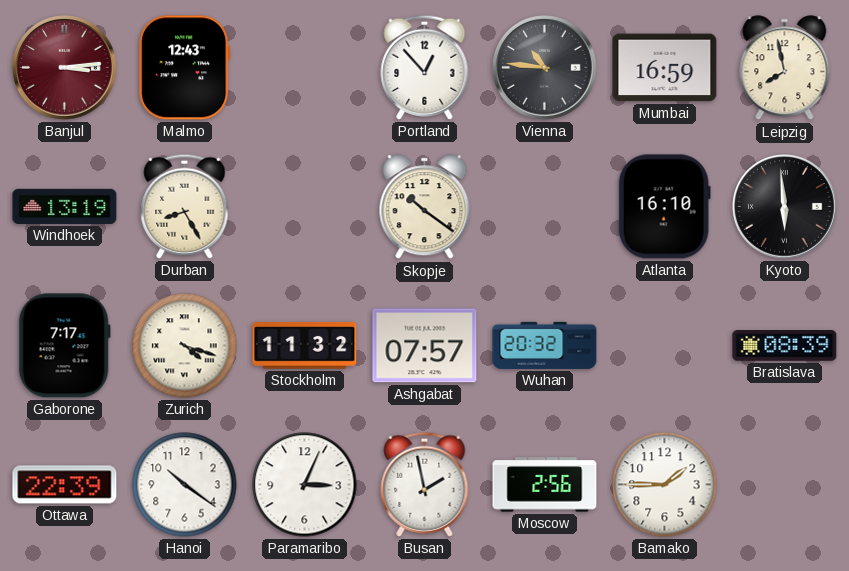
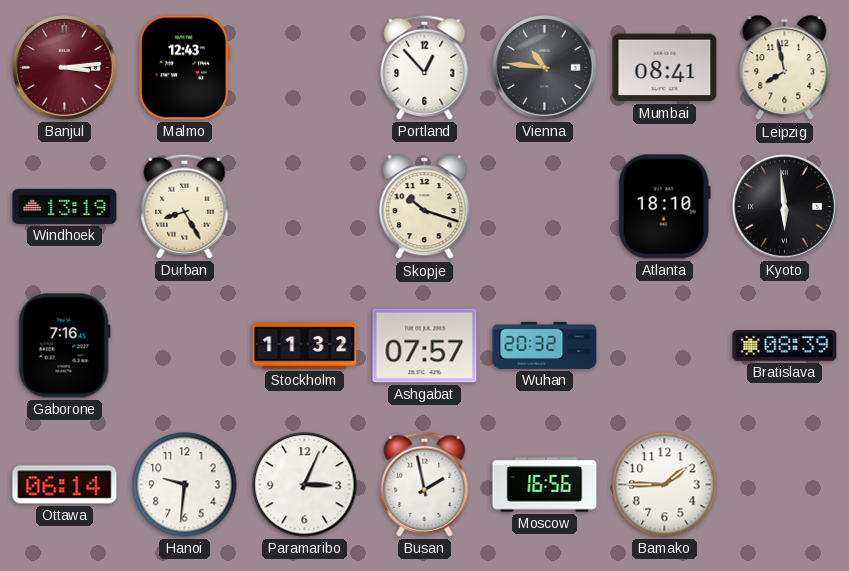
Mumbai: 16:59 -> 08:41
Skopje: 10:21 -> 10:18
Atlanta: 16:10 -> 18:10
Gaborone: 7:17 -> 7:16
Zurich: 4:18 -> none
Ottawa: 22:39 -> 06:14
Hanoi: 10:21 -> 9:31
Moscow: 2:56 -> 16:56
